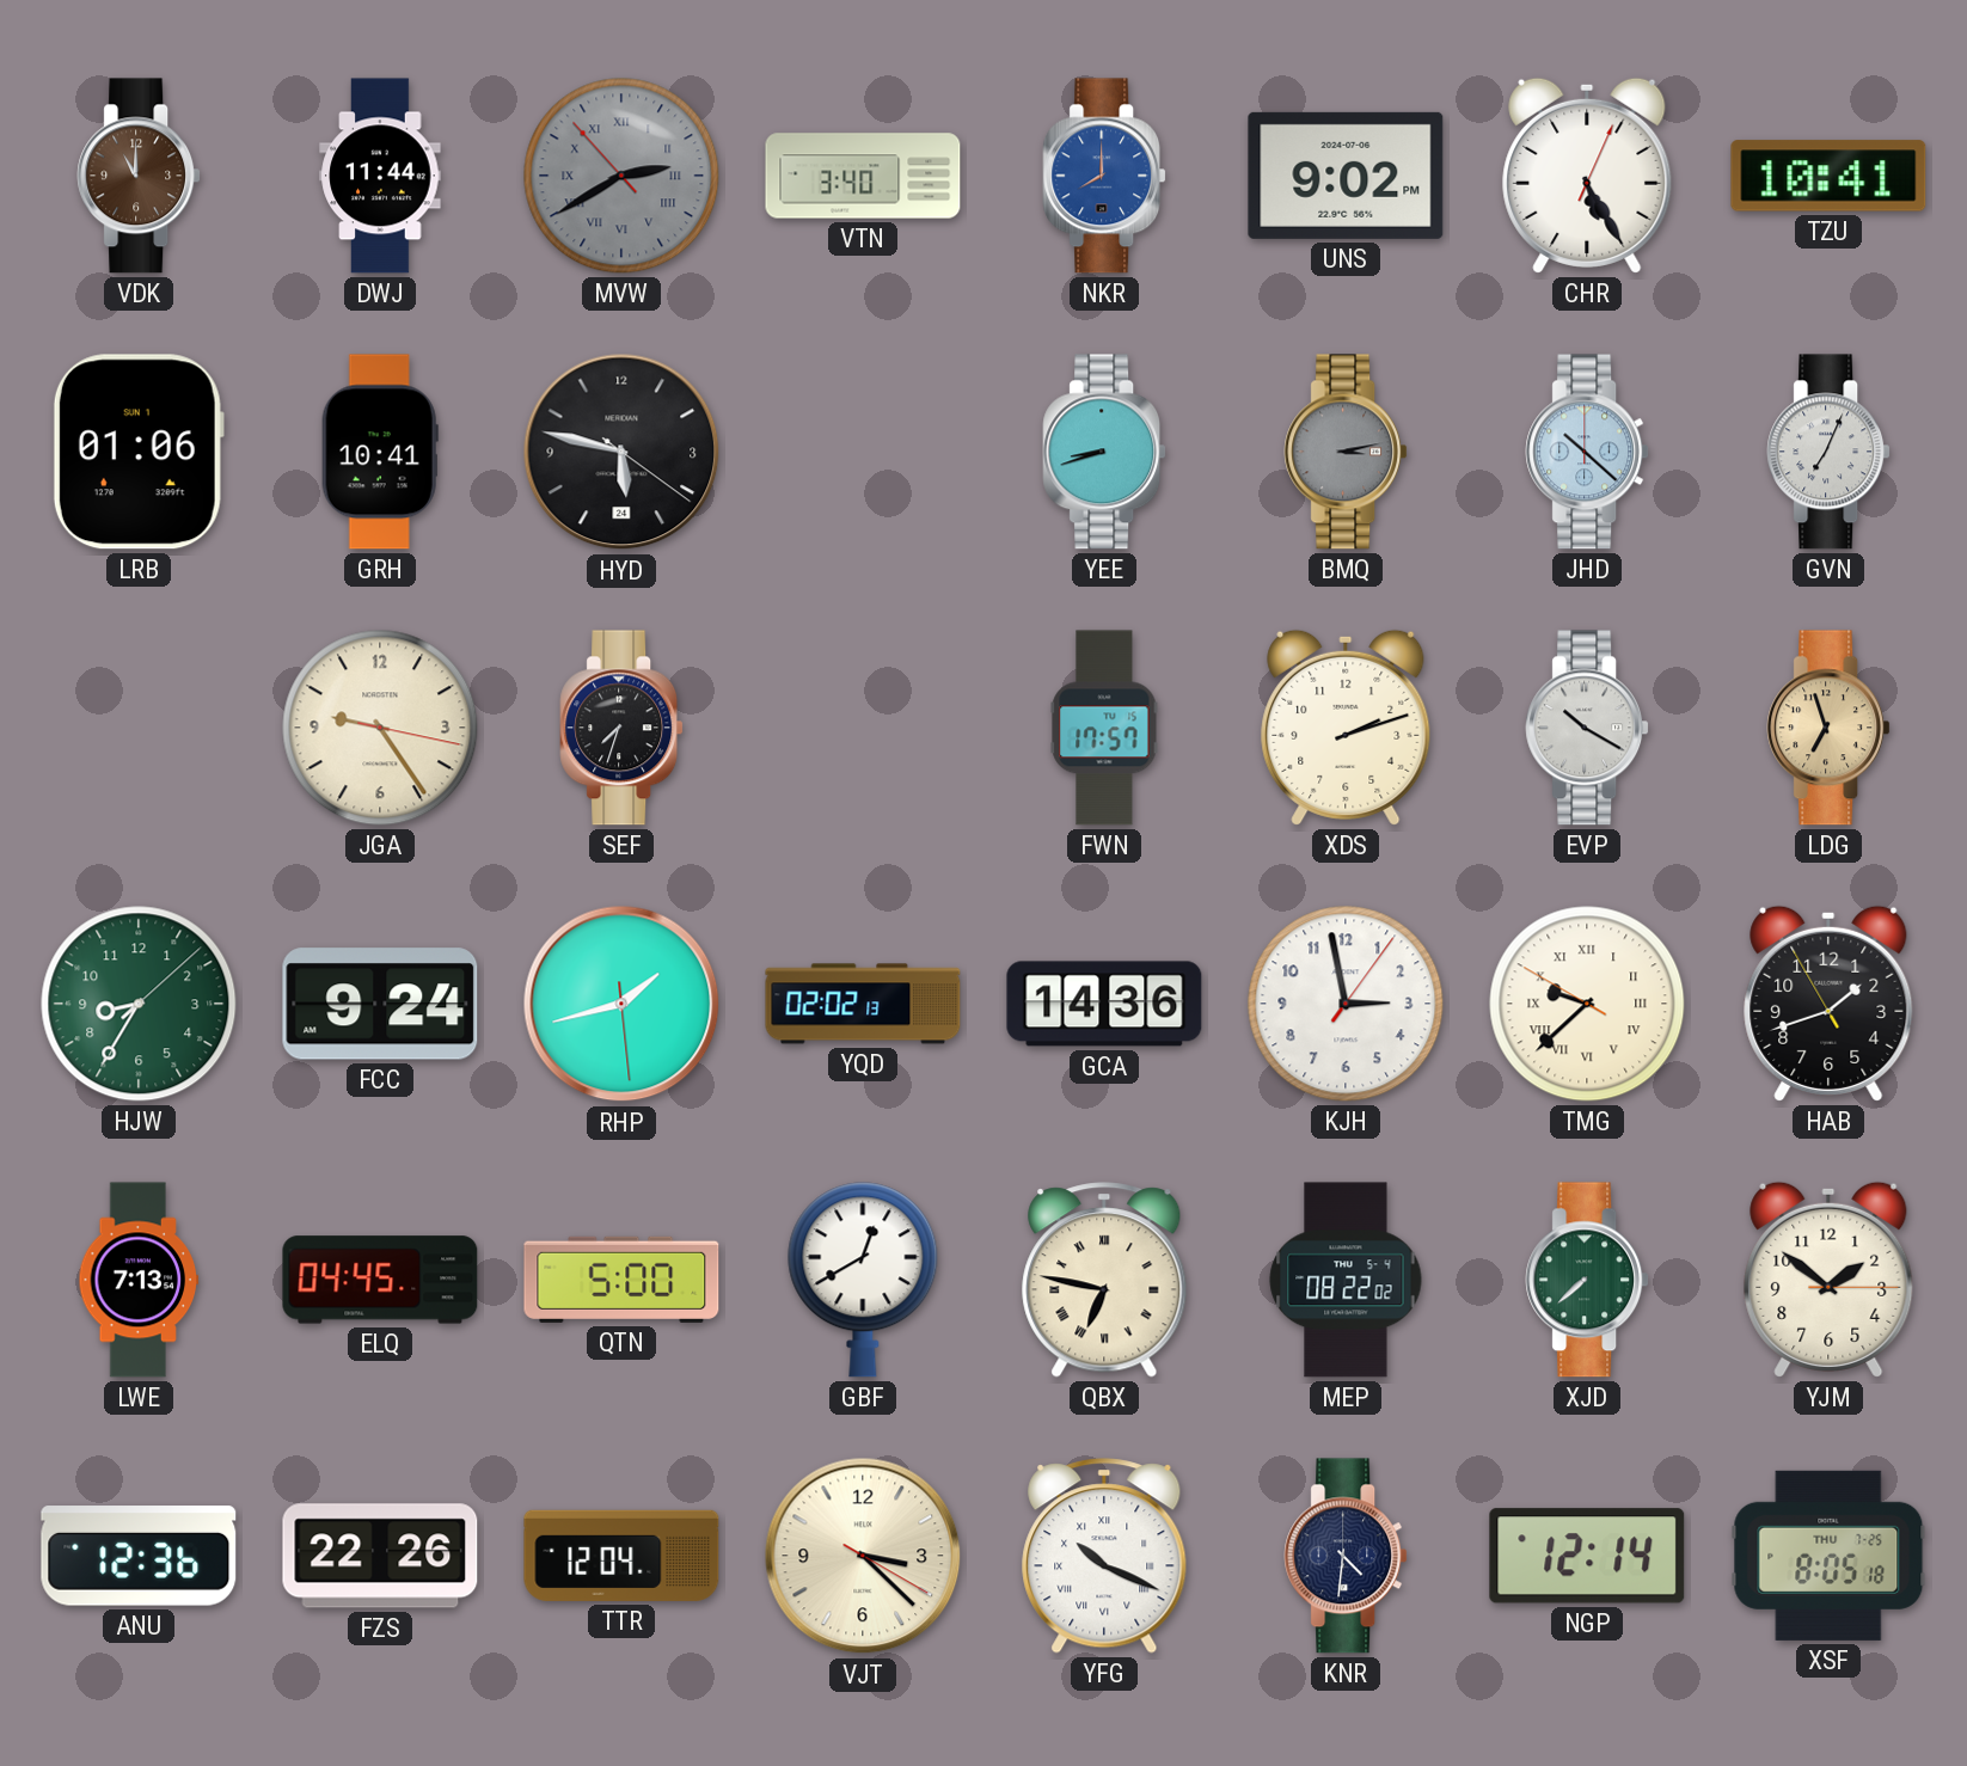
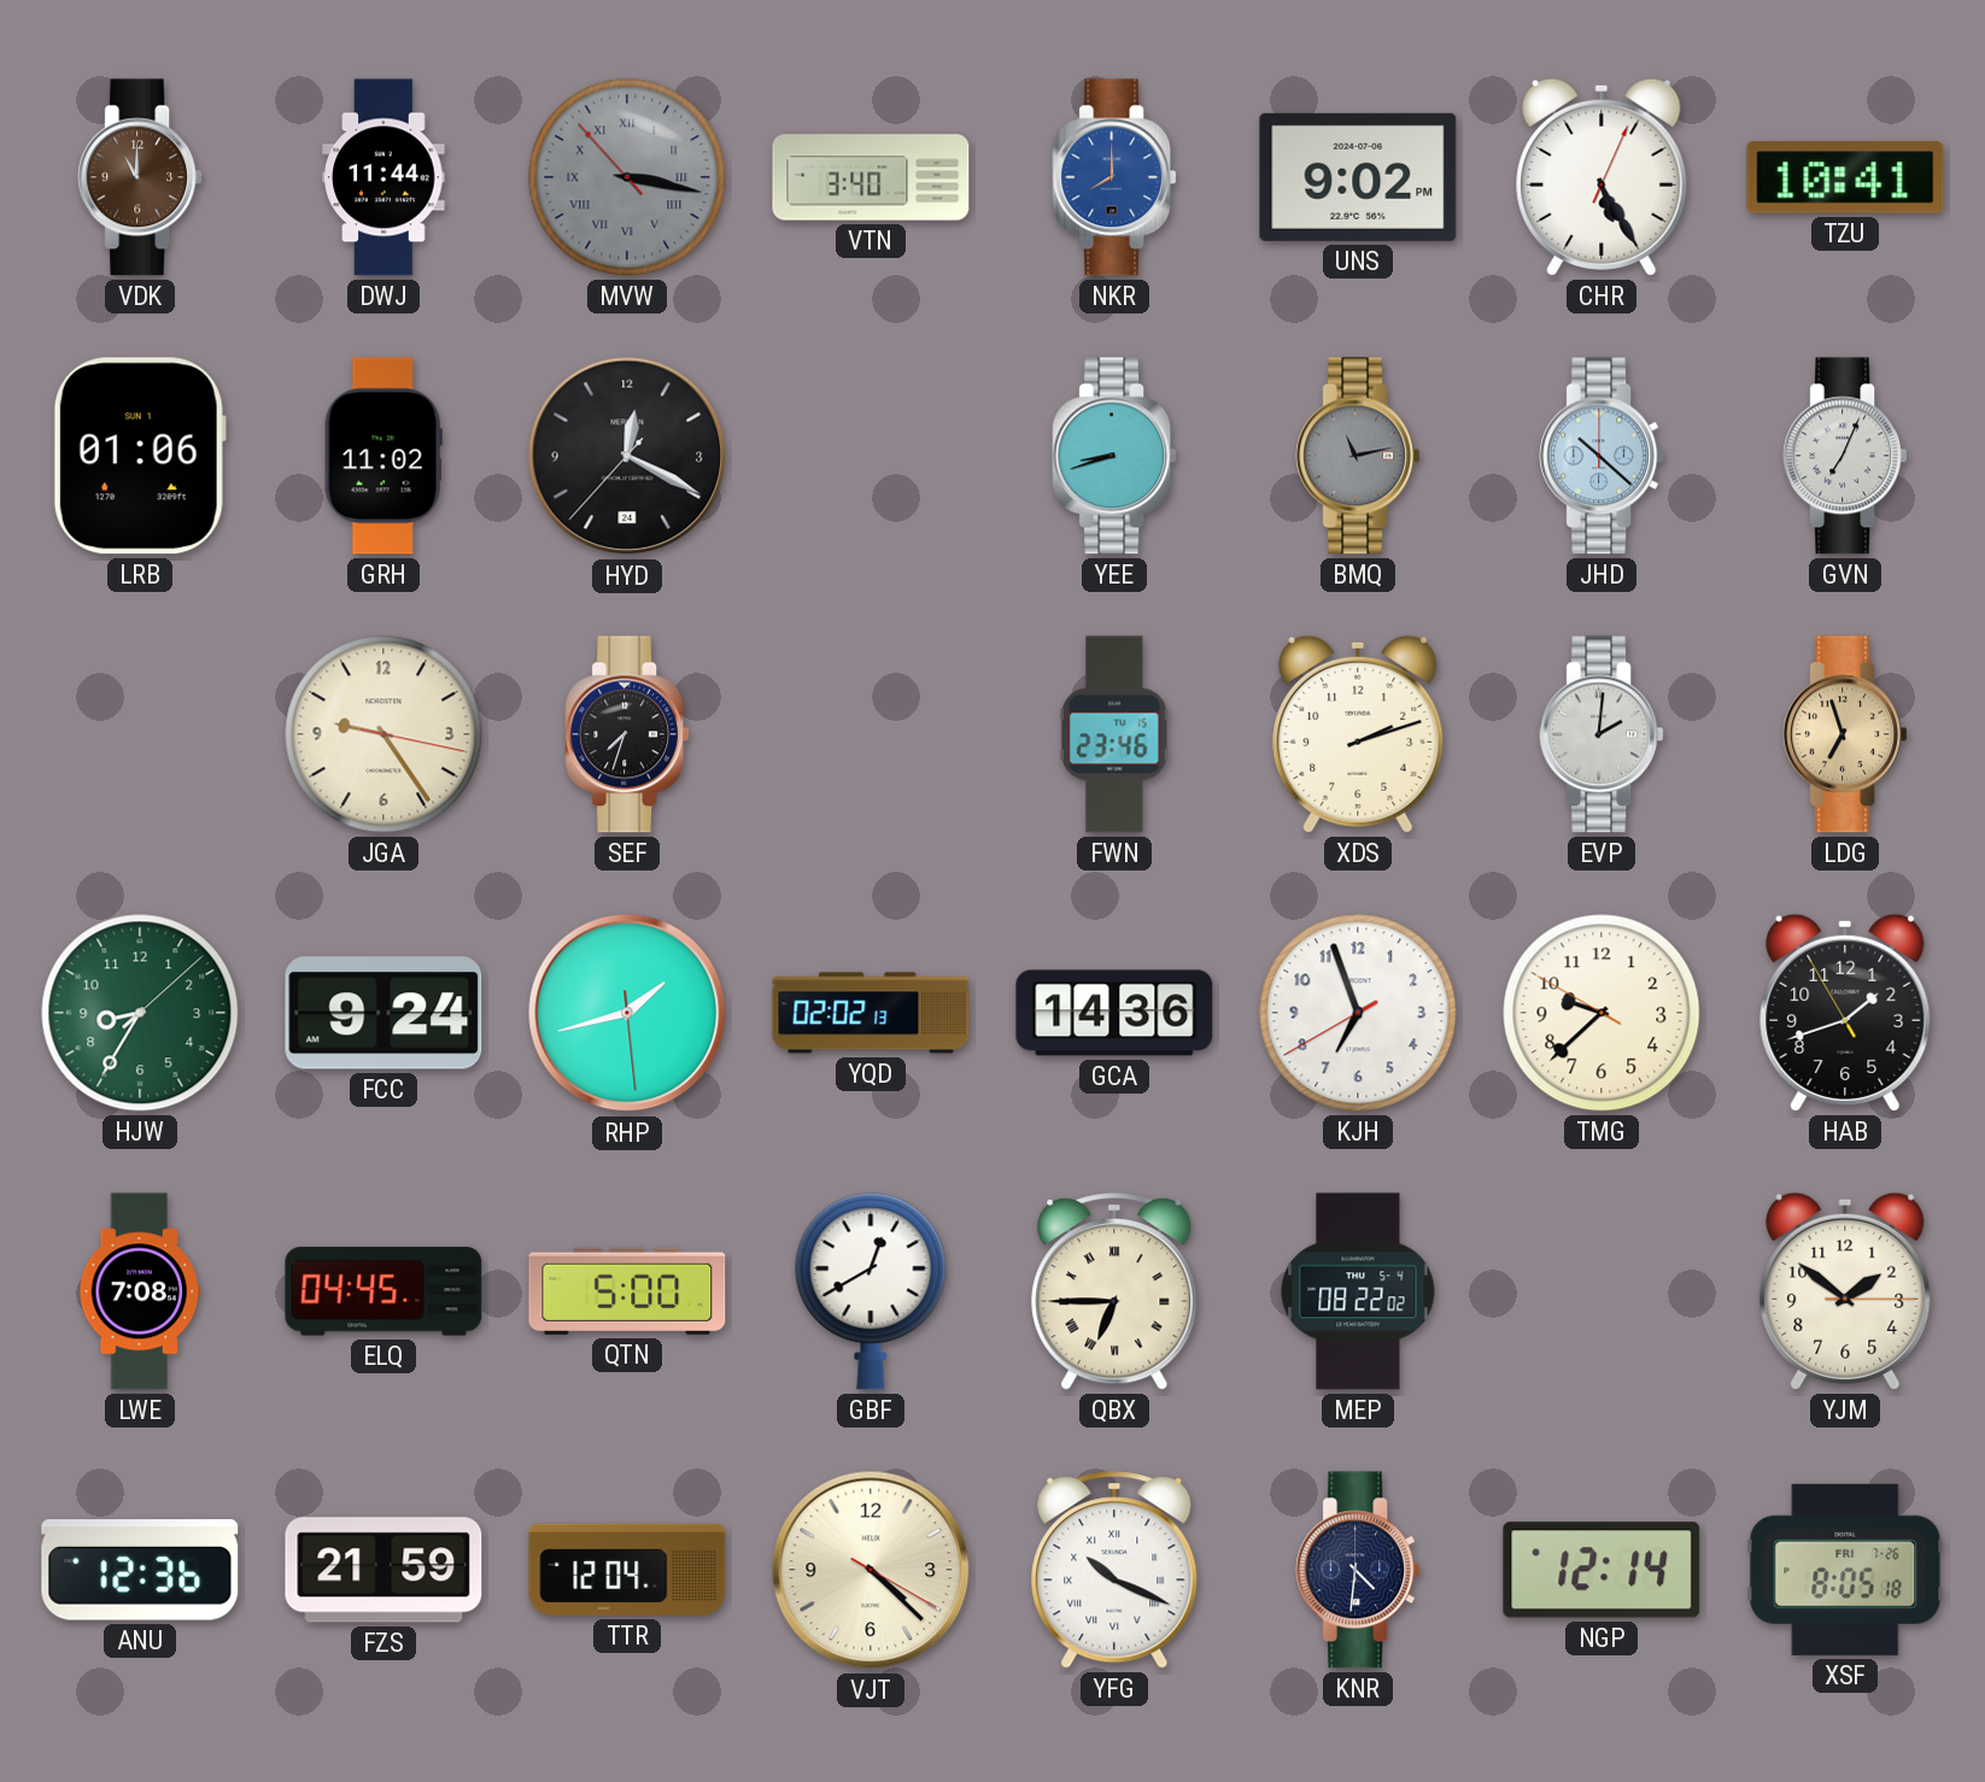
MVW: 2:39 -> 3:16
GRH: 10:41 -> 11:02
HYD: 5:47 -> 12:19
BMQ: 3:13 -> 11:13
FWN: 17:57 -> 23:46
EVP: 10:20 -> 2:01
KJH: 2:58 -> 6:56
TMG numerals: Roman -> Arabic
LWE: 7:13 -> 7:08
QBX: 6:47 -> 6:45
XJD: 7:38 -> none
FZS: 22:26 -> 21:59
VJT: 3:22 -> 4:22
XSF date: THU 7-25 -> FRI 7-26
